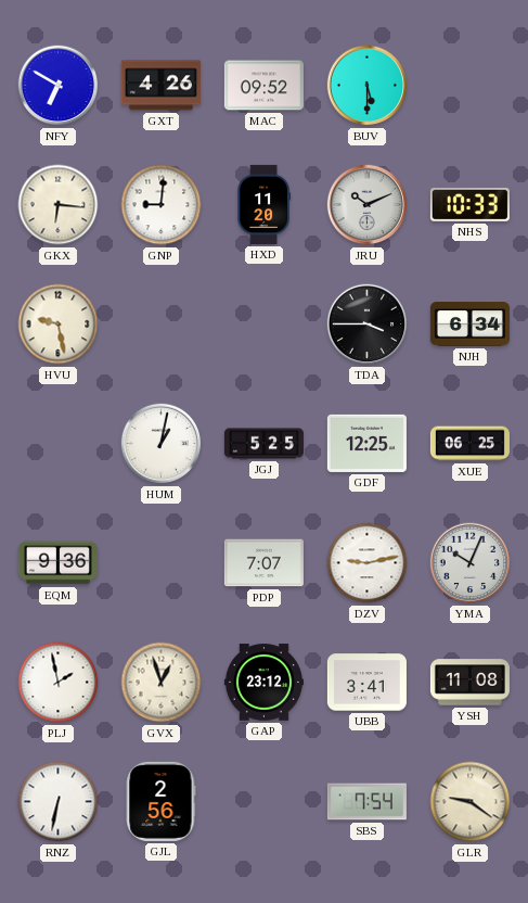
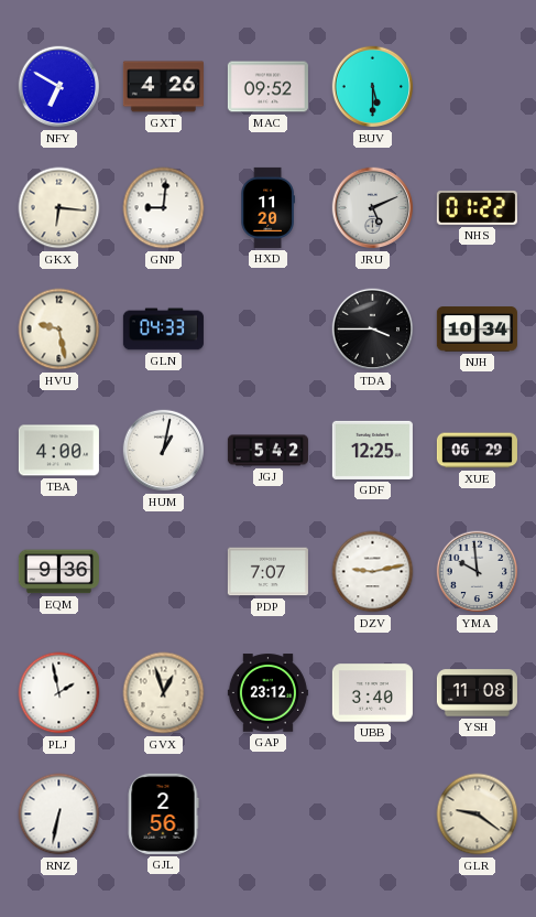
JRU: 10:11 -> 5:11
NHS: 10:33 -> 01:22
GLN: none -> 04:33
NJH: 6:34 -> 10:34
TBA: none -> 4:00
JGJ: 5:25 -> 5:42
XUE: 06:25 -> 06:29
YMA: 10:04 -> 9:59
UBB: 3:41 -> 3:40
SBS: 7:54 -> none
